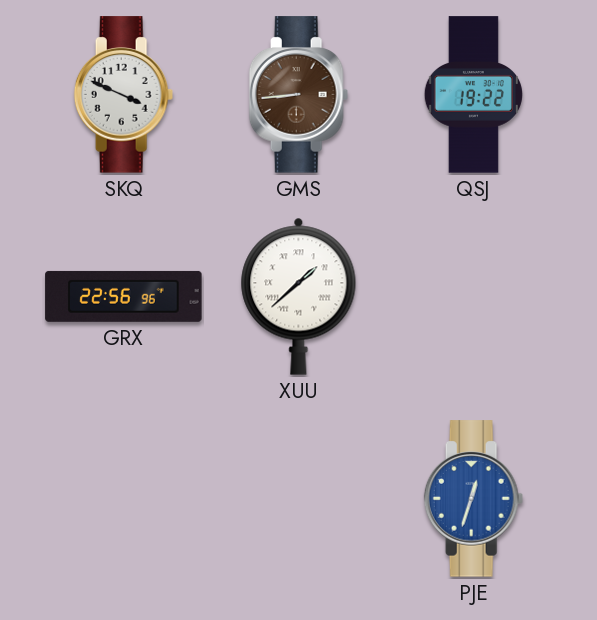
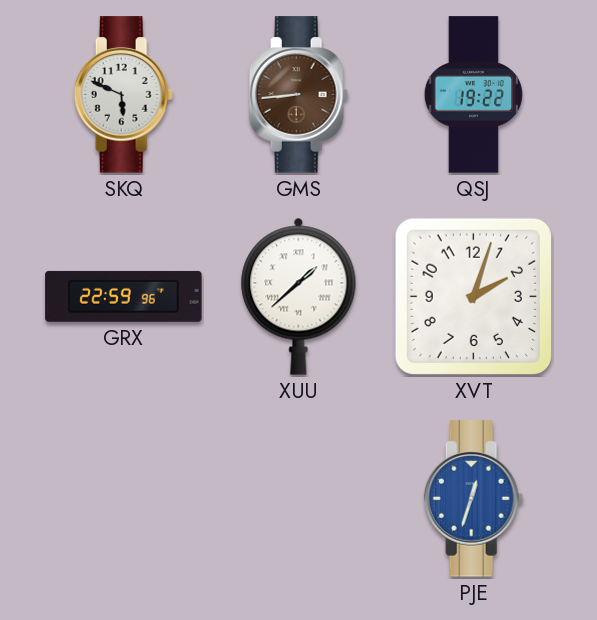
SKQ: 3:49 -> 5:49
GRX: 22:56 -> 22:59
XVT: none -> 2:03
